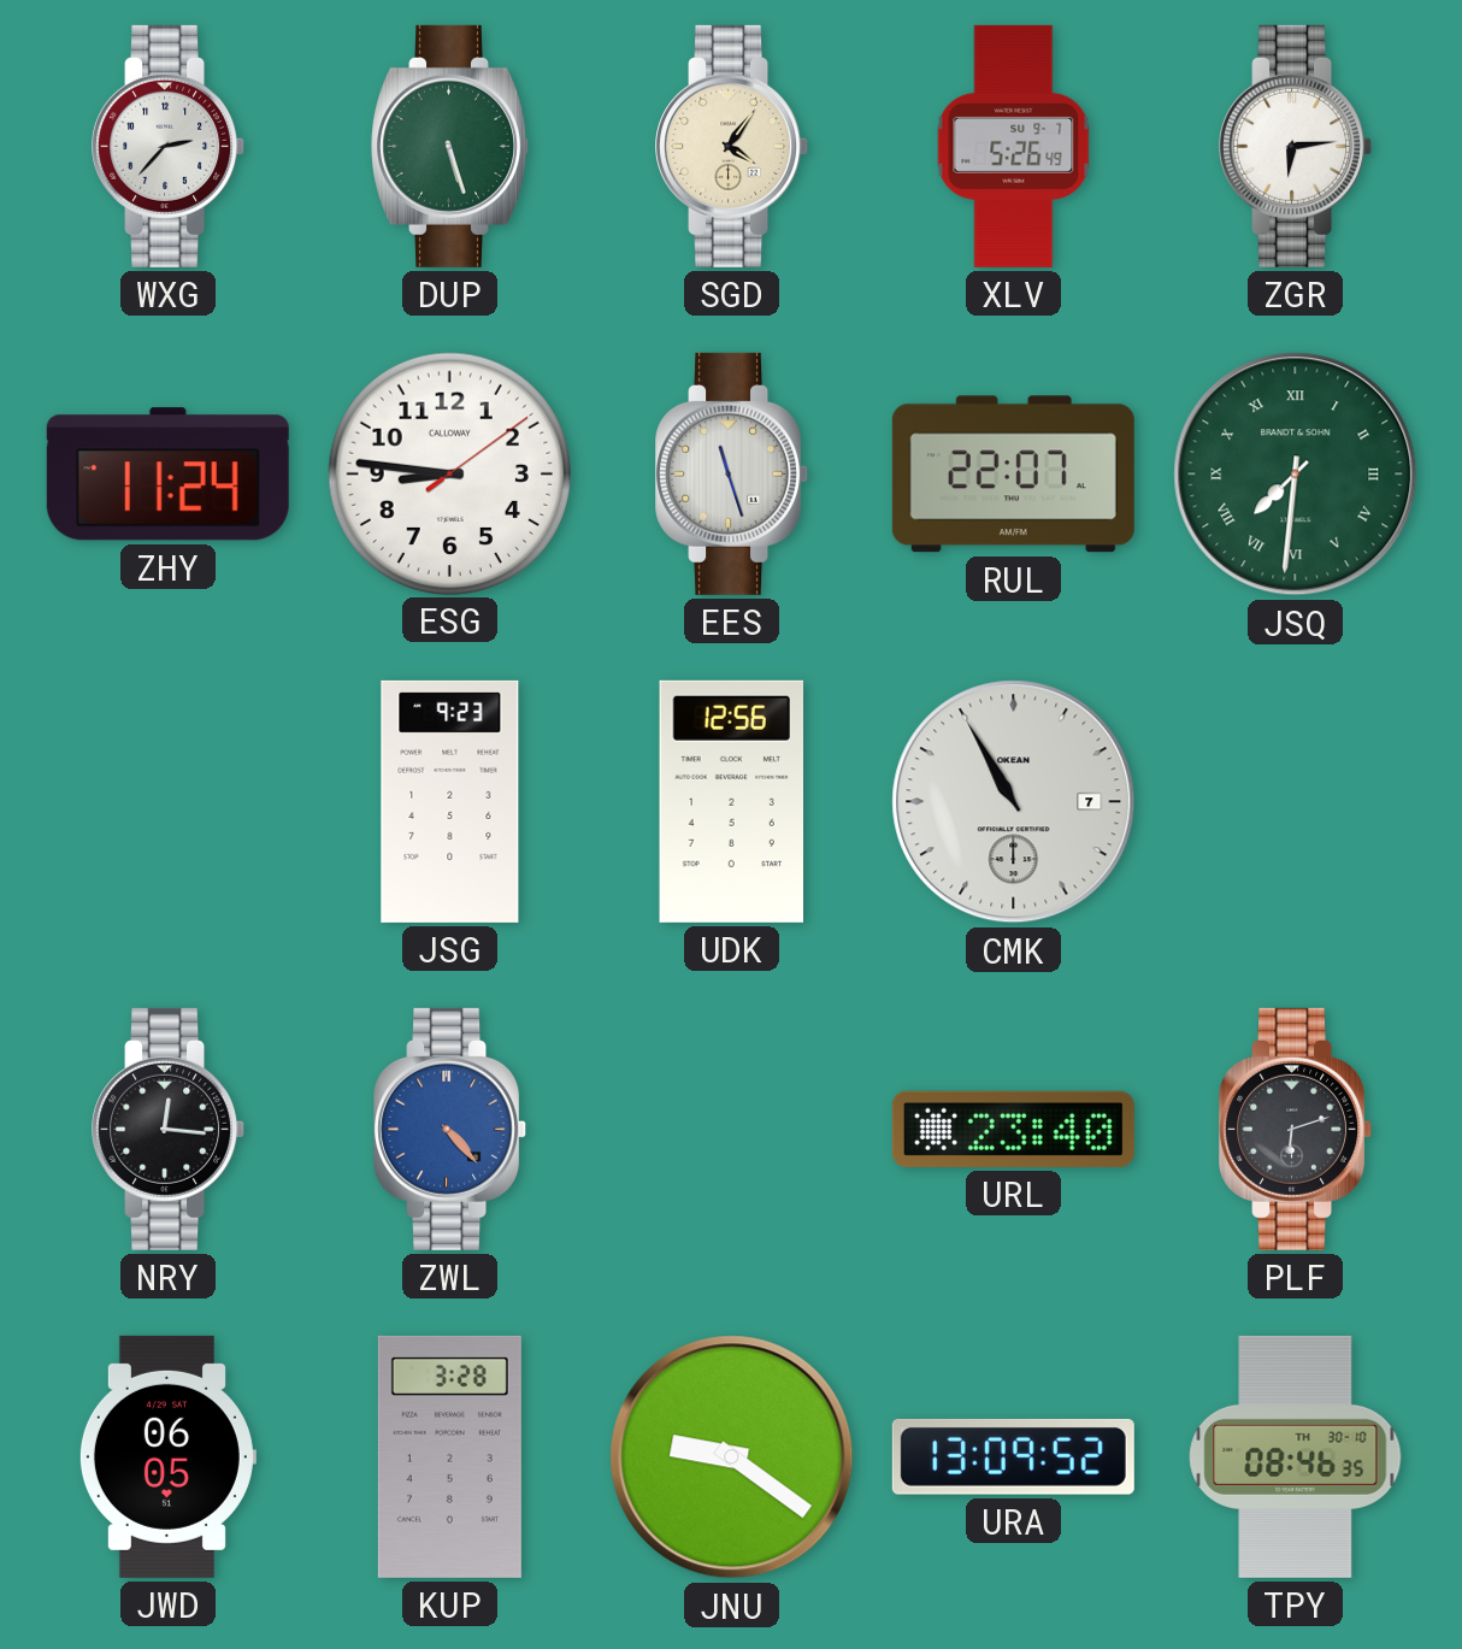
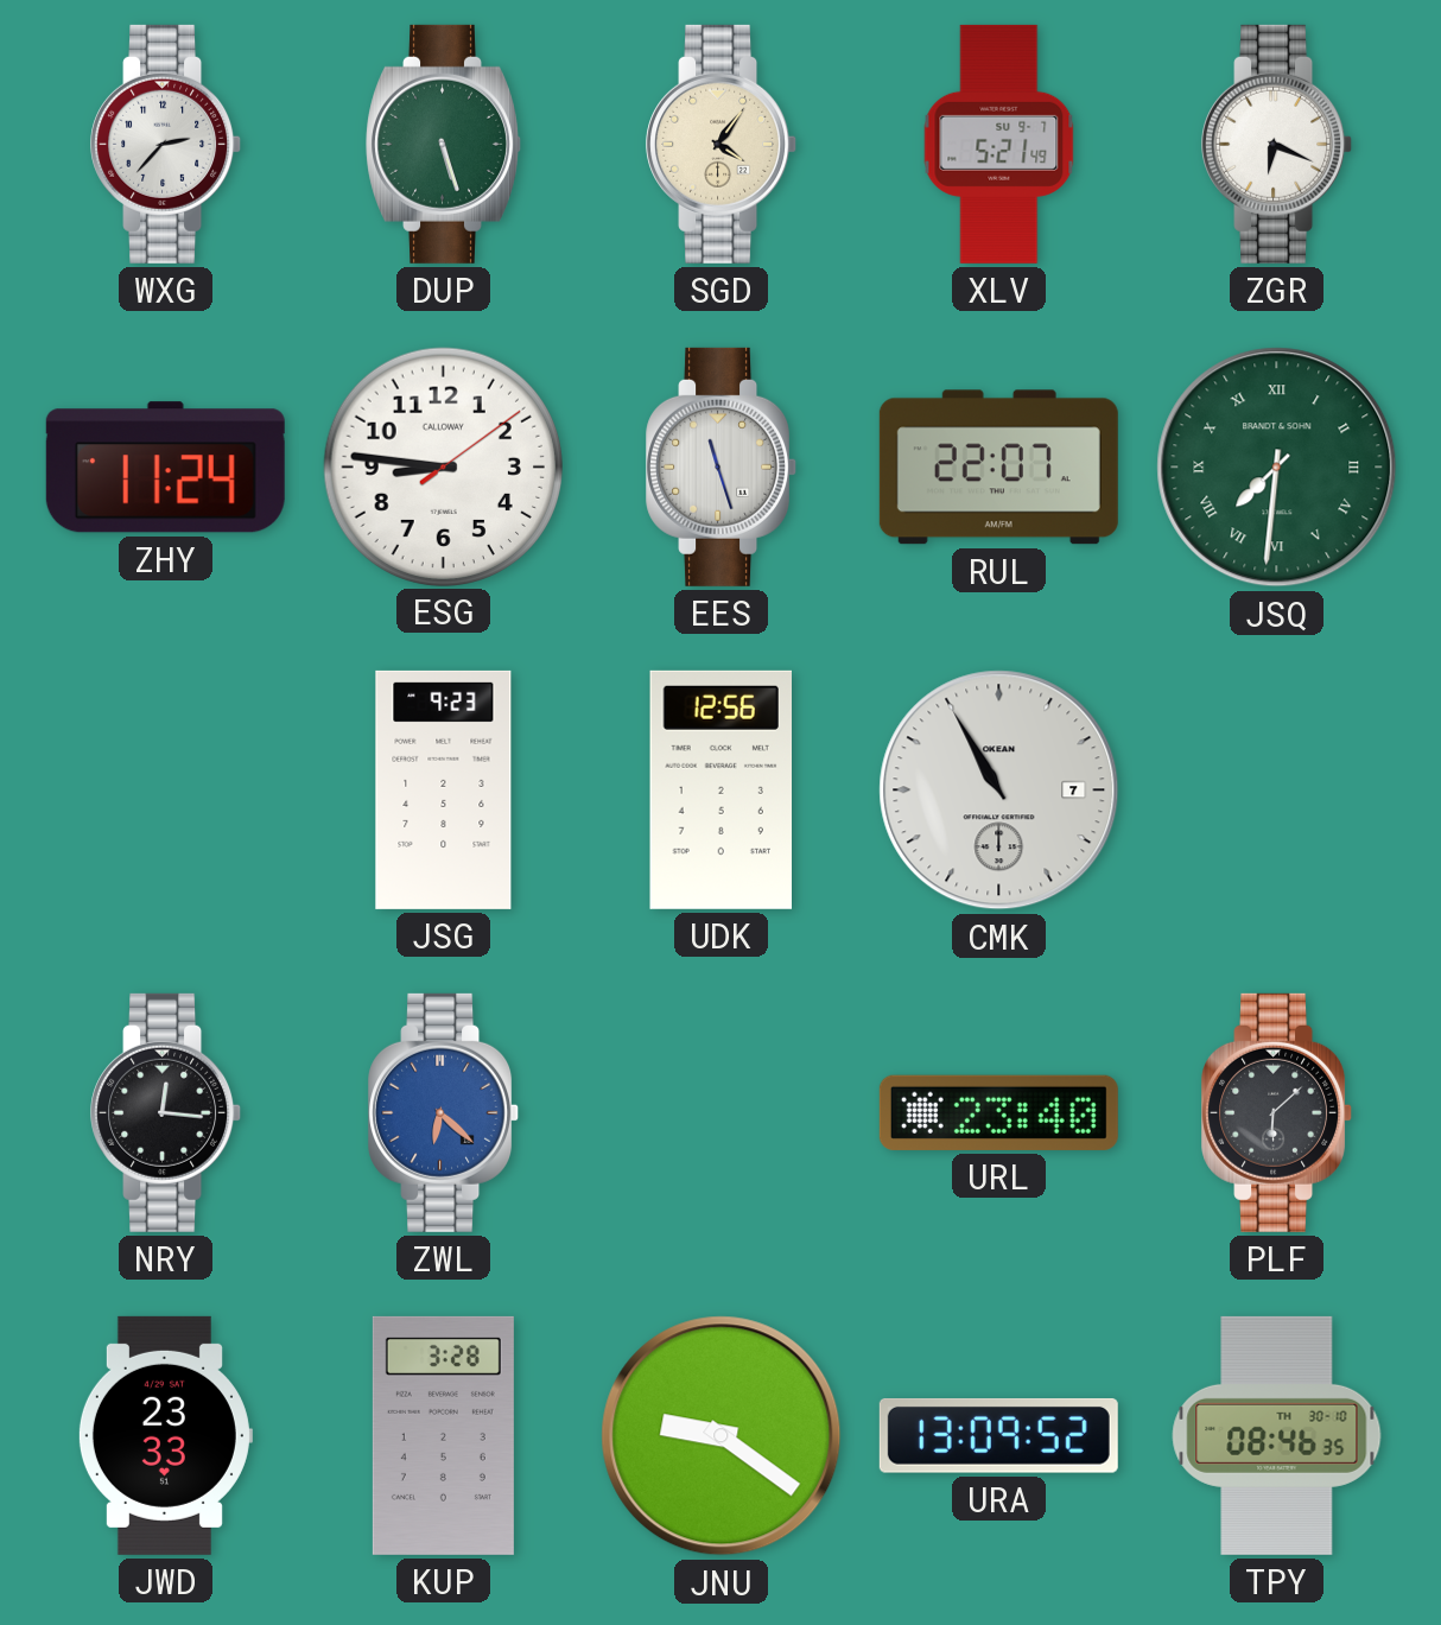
XLV: 5:26 -> 5:21
ZGR: 6:14 -> 6:19
ZWL: 4:23 -> 6:22
PLF: 6:12 -> 6:08
JWD: 06:05 -> 23:33
